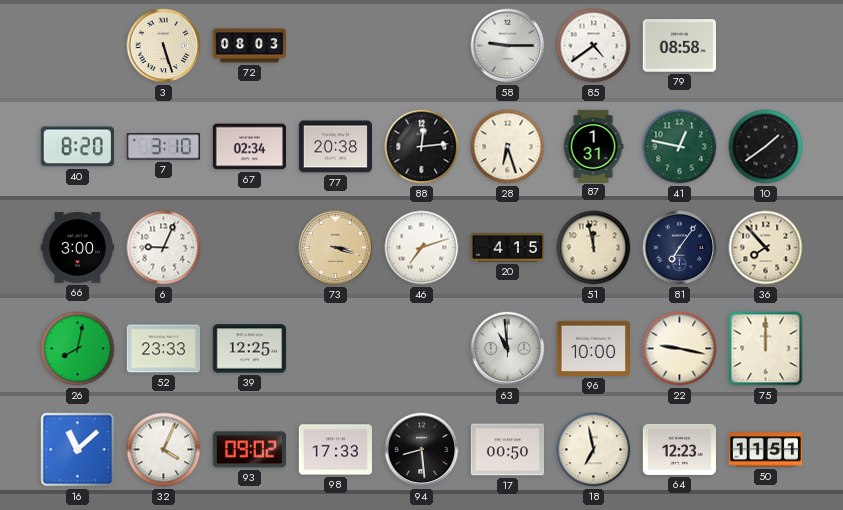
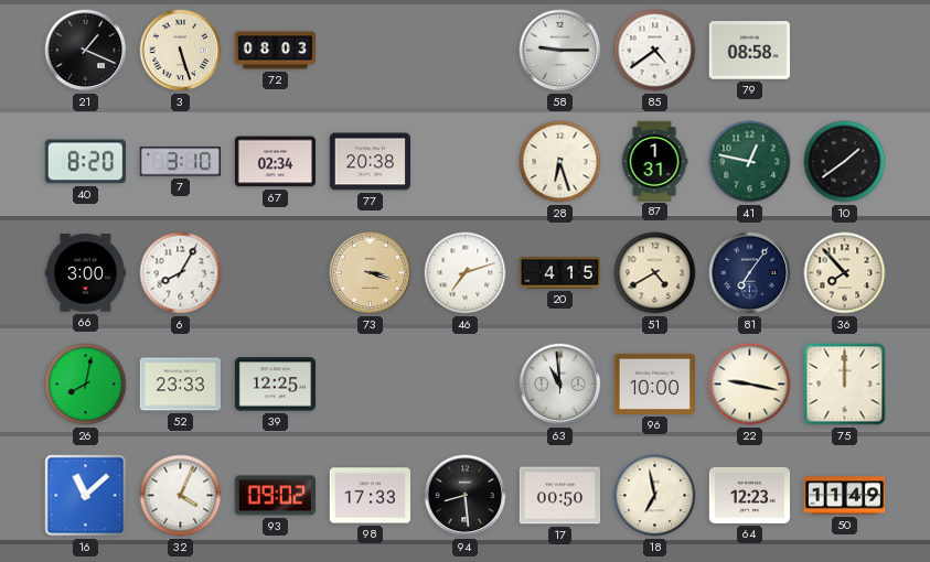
21: none -> 1:19
88: 12:14 -> none
6: 9:04 -> 8:05
51: 11:58 -> 4:40
50: 11:51 -> 11:49
